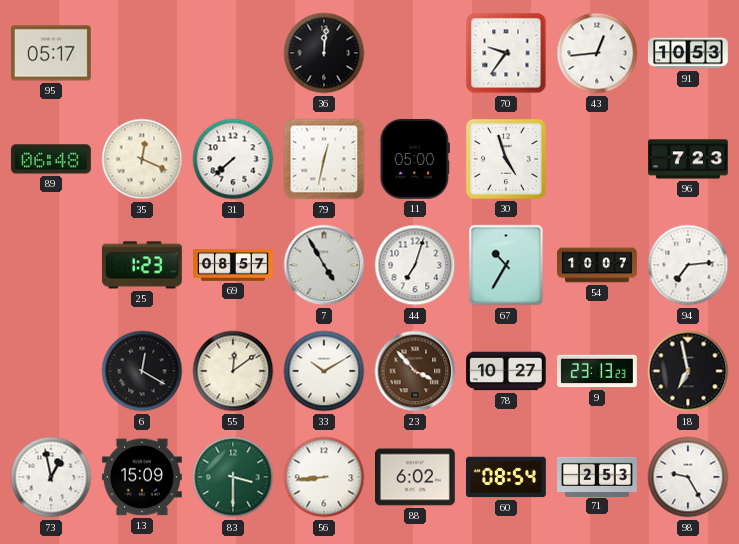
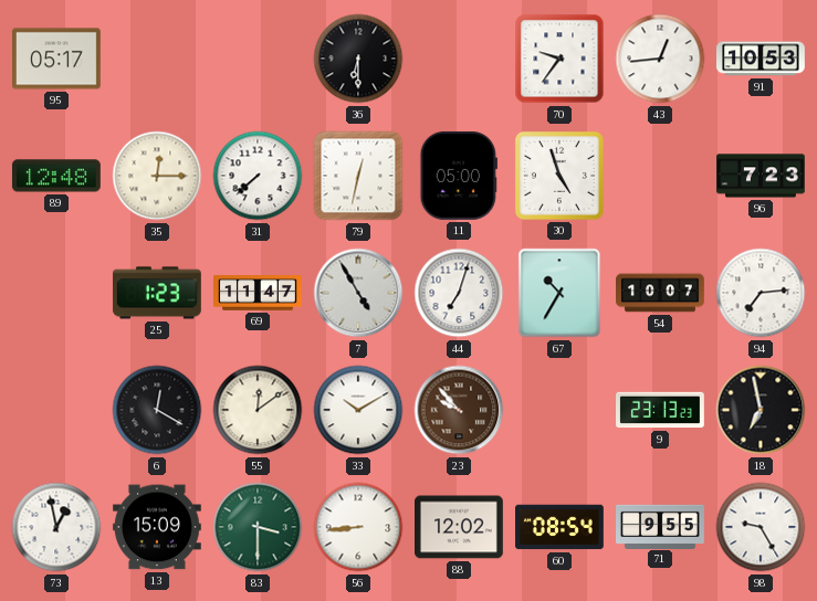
36: 12:01 -> 6:30
89: 06:48 -> 12:48
35: 12:19 -> 12:15
69: 08:57 -> 11:47
23: 3:53 -> 9:53
78: 10:27 -> none
88: 6:02 -> 12:02
71: 2:53 -> 9:55
